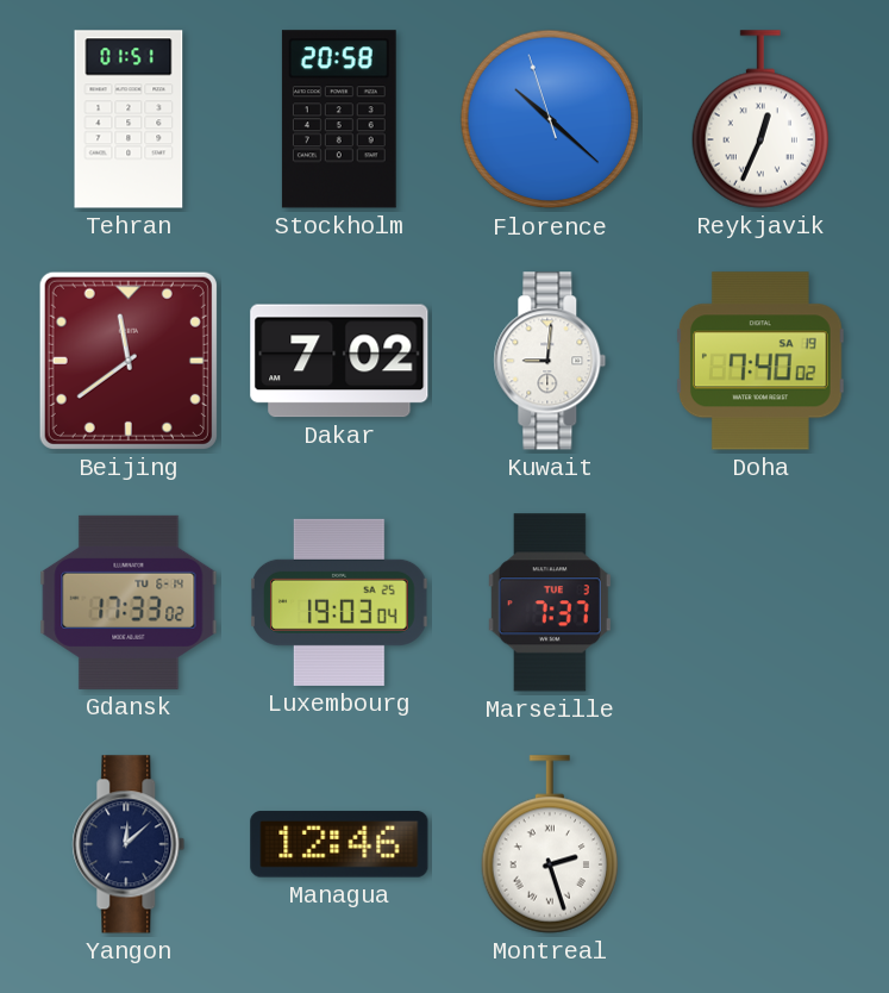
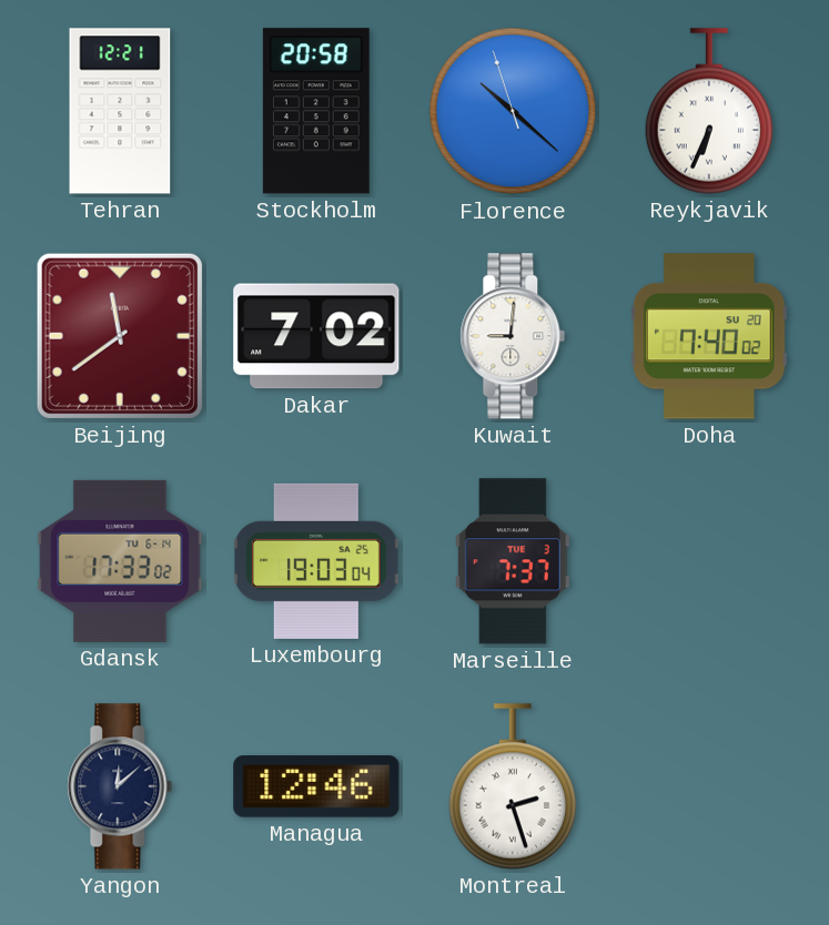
Tehran: 01:51 -> 12:21
Reykjavik: 12:34 -> 6:34
Doha date: SA 19 -> SU 20
